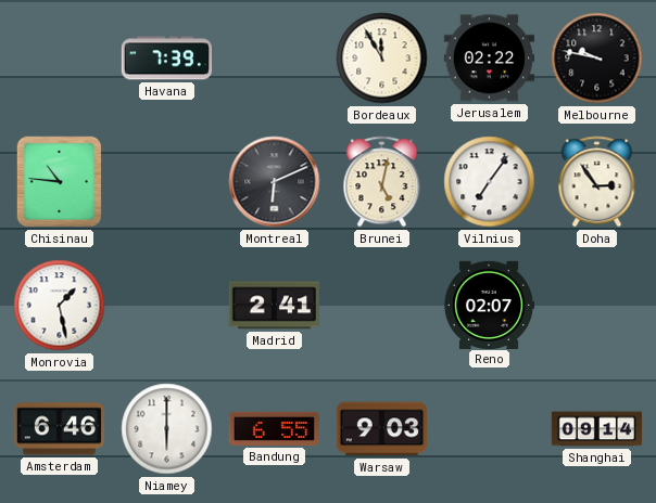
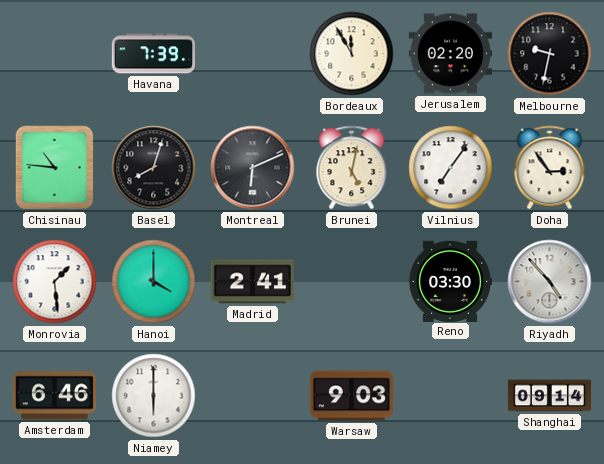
Jerusalem: 02:22 -> 02:20
Melbourne: 9:47 -> 9:32
Basel: none -> 8:03
Monrovia: 1:28 -> 1:29
Hanoi: none -> 4:00
Reno: 02:07 -> 03:30
Riyadh: none -> 4:53
Bandung: 6:55 -> none
